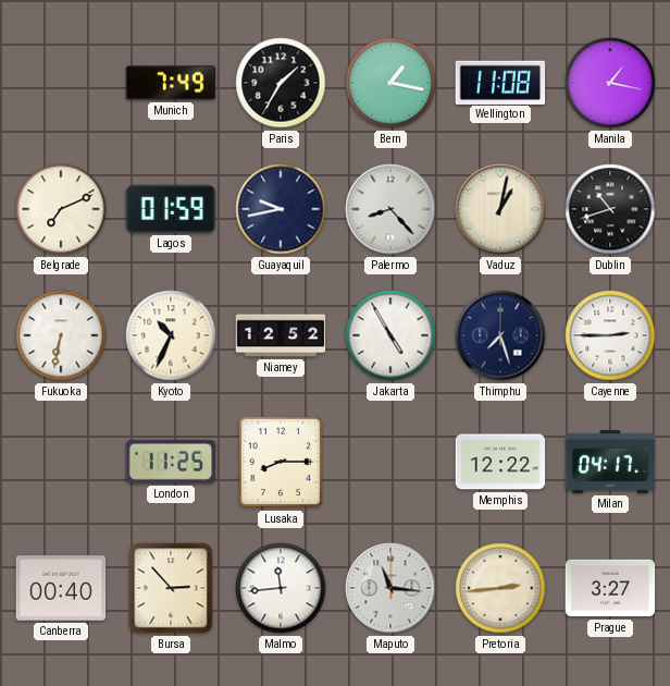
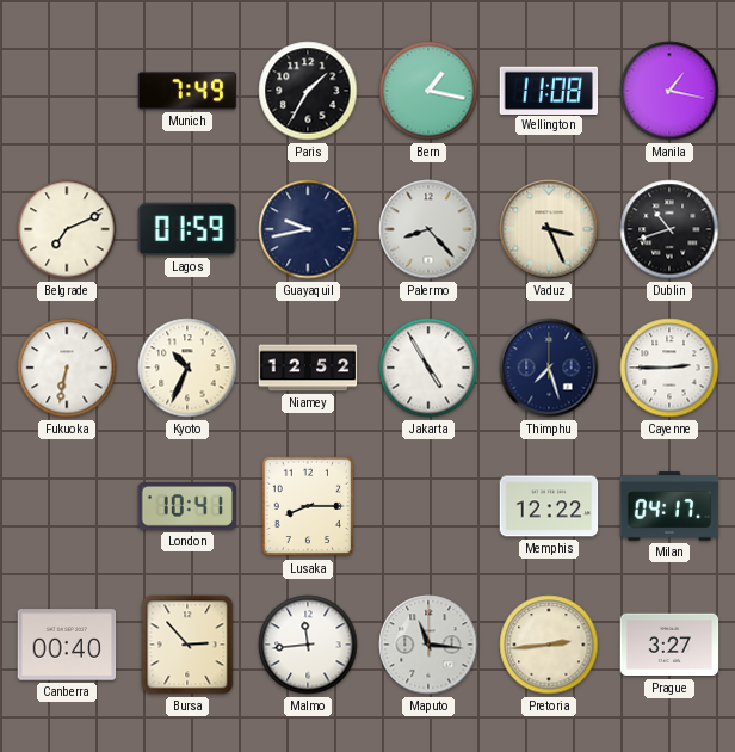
Vaduz: 1:02 -> 3:26
London: 11:25 -> 10:41
